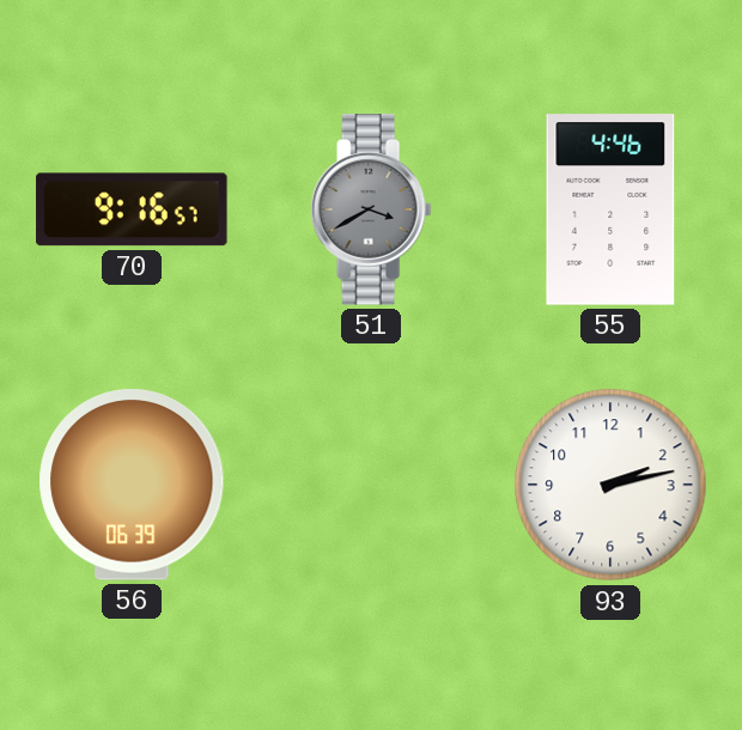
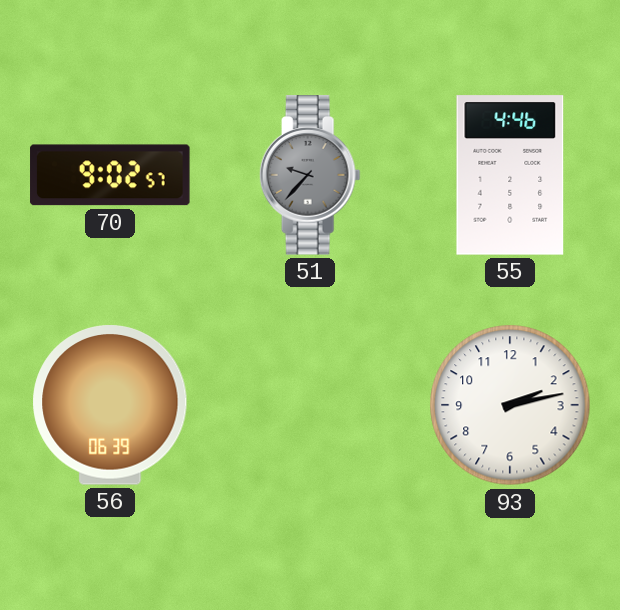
70: 9:16 -> 9:02
51: 3:40 -> 9:37
